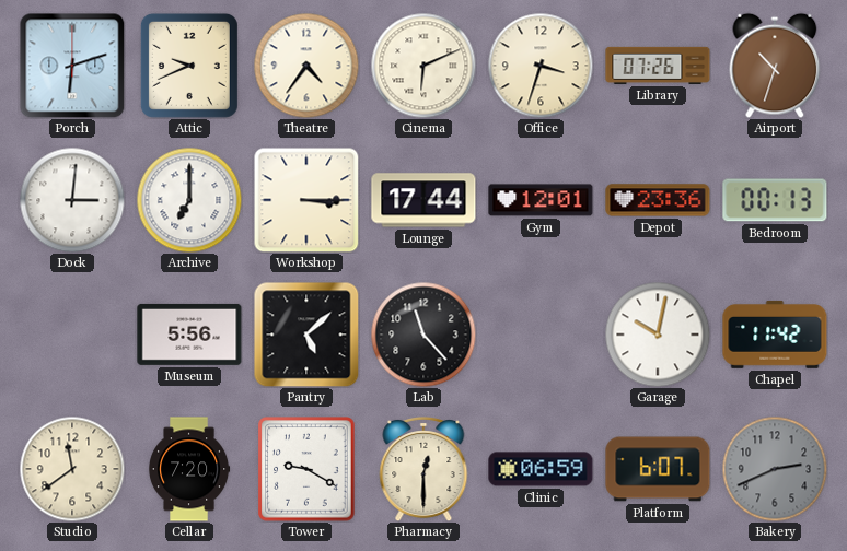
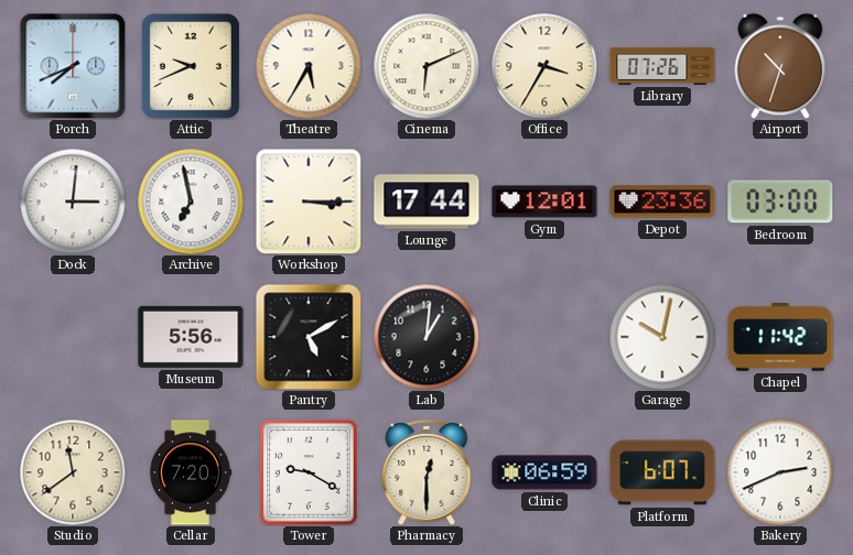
Porch: 6:12 -> 7:41
Theatre: 4:36 -> 5:35
Office: 3:33 -> 3:35
Archive: 7:00 -> 6:58
Bedroom: 00:13 -> 03:00
Pantry: 5:08 -> 5:10
Lab: 11:23 -> 1:01
Bakery dial: grey -> white
